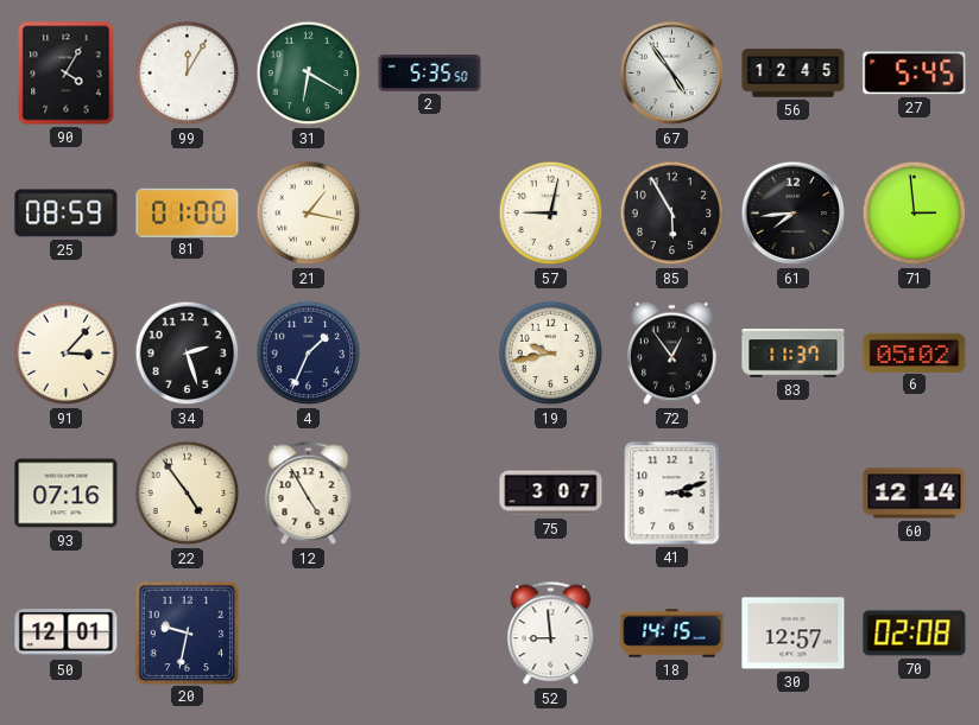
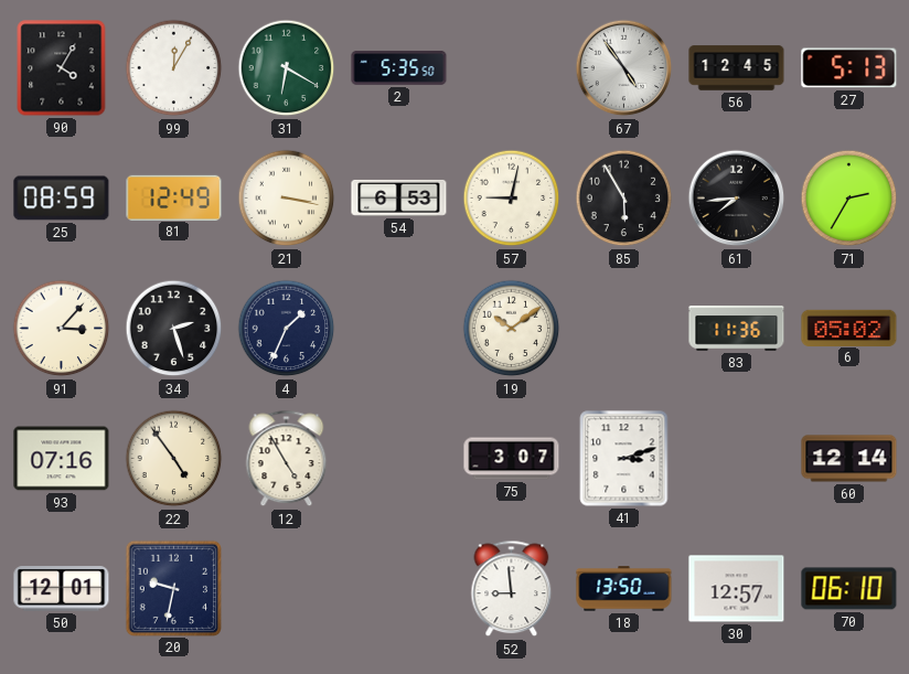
27: 5:45 -> 5:13
81: 01:00 -> 12:49
21: 1:17 -> 3:17
54: none -> 6:53
71: 2:59 -> 2:35
19: 9:43 -> 10:09
72: 12:54 -> none
83: 11:37 -> 11:36
18: 14:15 -> 13:50
70: 02:08 -> 06:10
